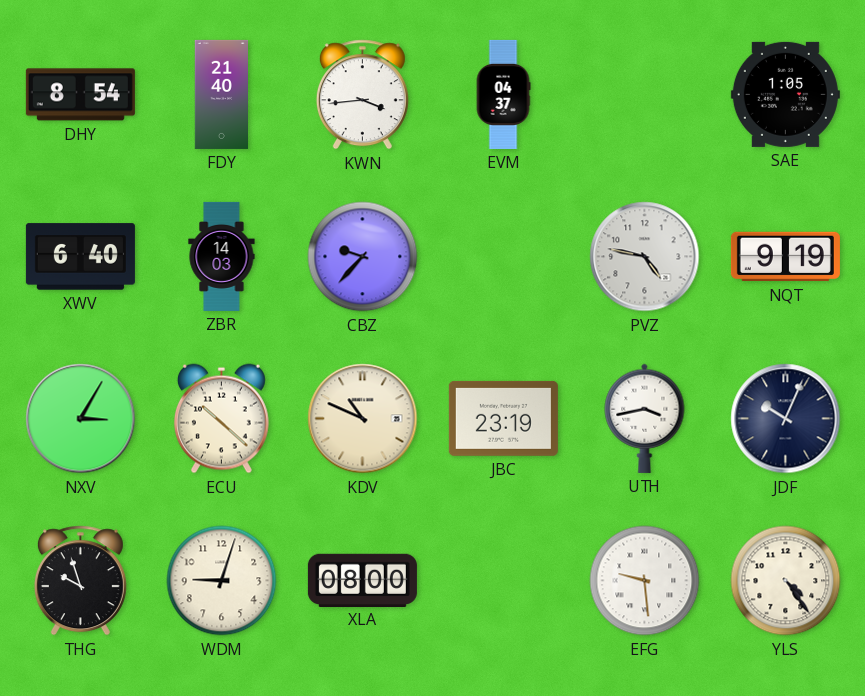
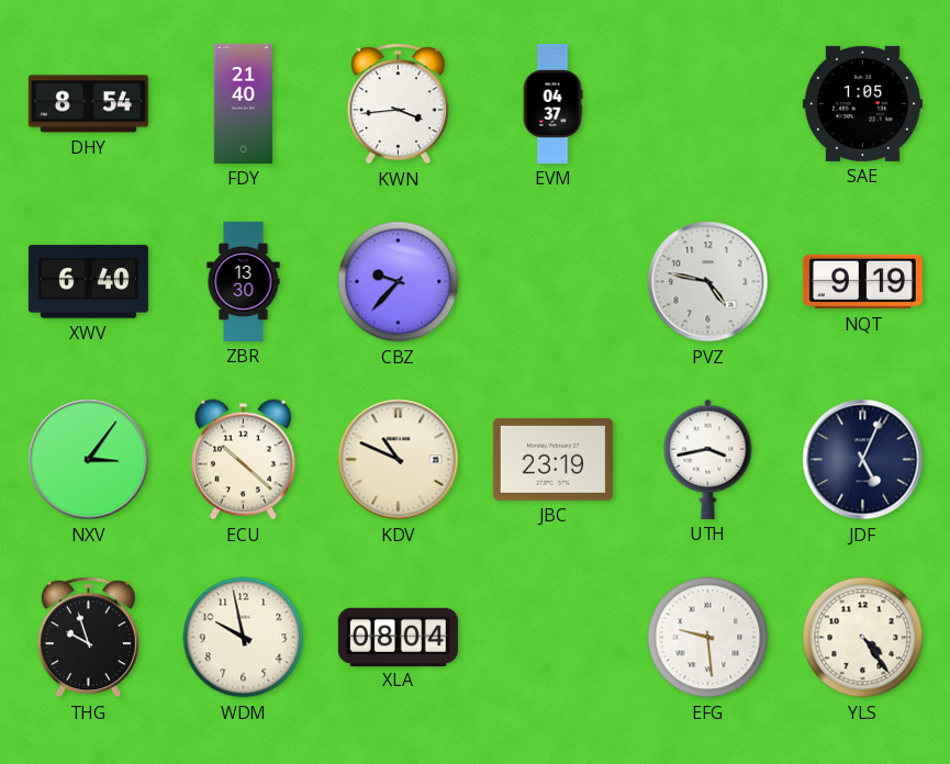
ZBR: 14:03 -> 13:30
NXV: 3:05 -> 3:06
JDF: 10:04 -> 5:04
WDM: 9:03 -> 9:58
XLA: 08:00 -> 08:04
